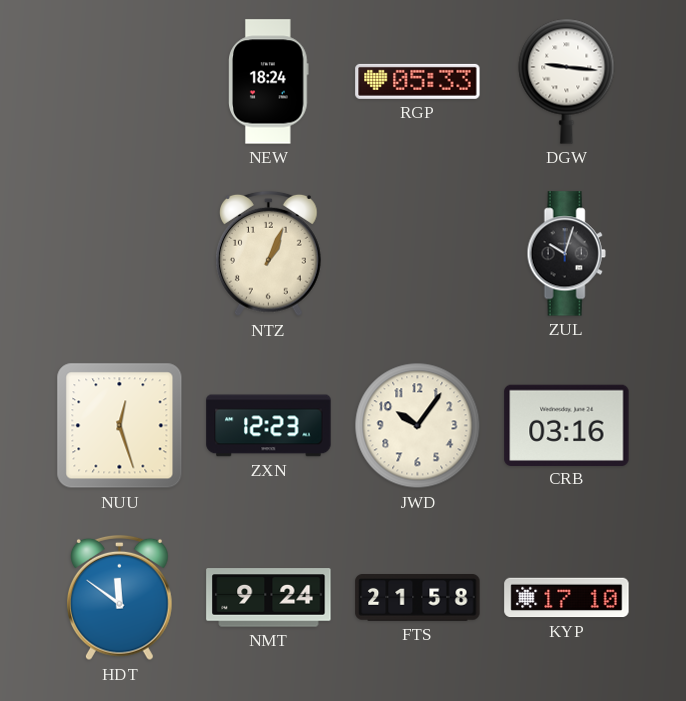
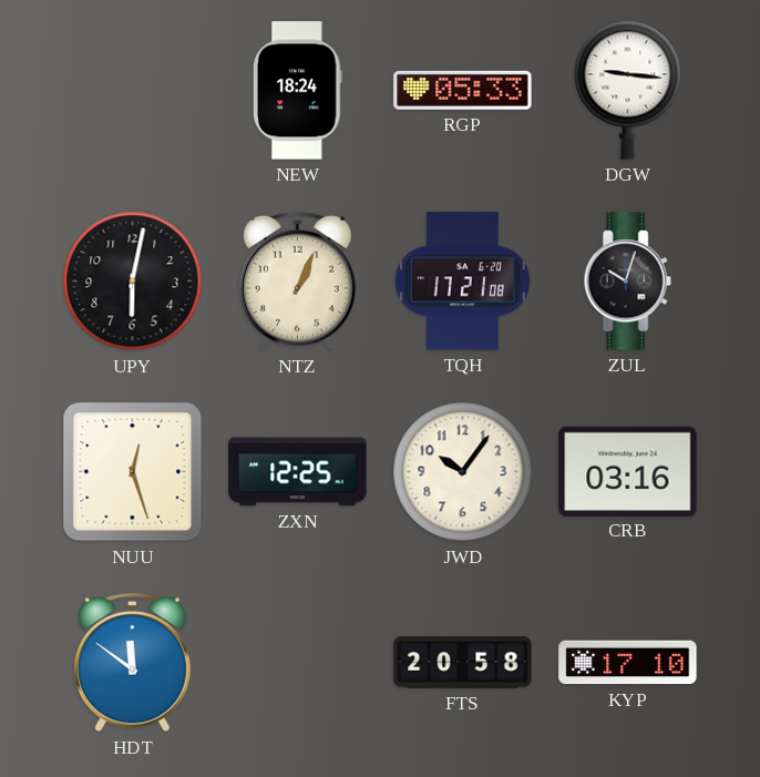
UPY: none -> 6:02
TQH: none -> 17:21
ZXN: 12:23 -> 12:25
NMT: 9:24 -> none
FTS: 21:58 -> 20:58
